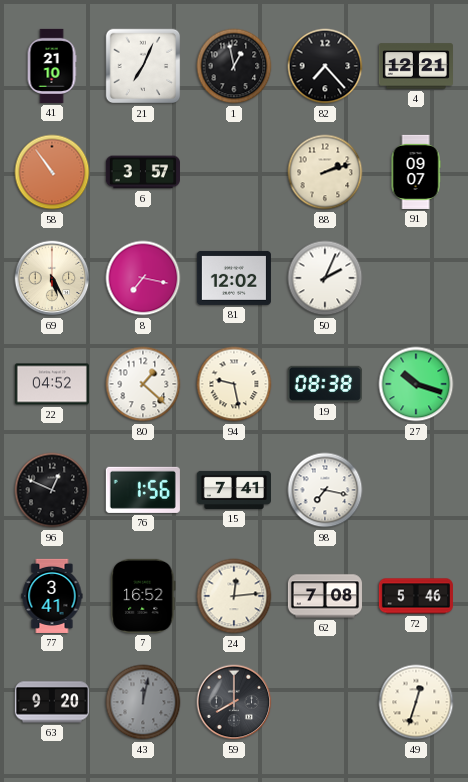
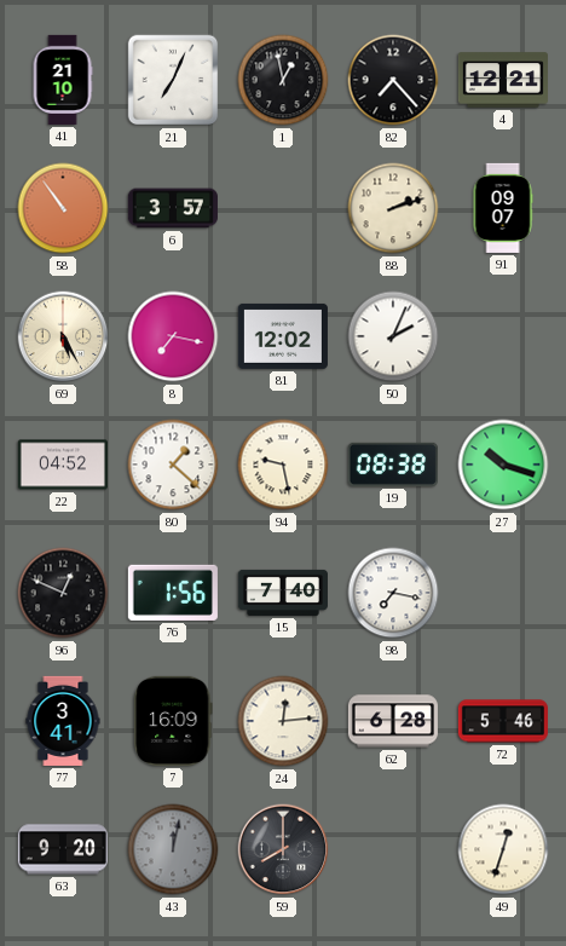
15: 7:41 -> 7:40
7: 16:52 -> 16:09
62: 7:08 -> 6:28
